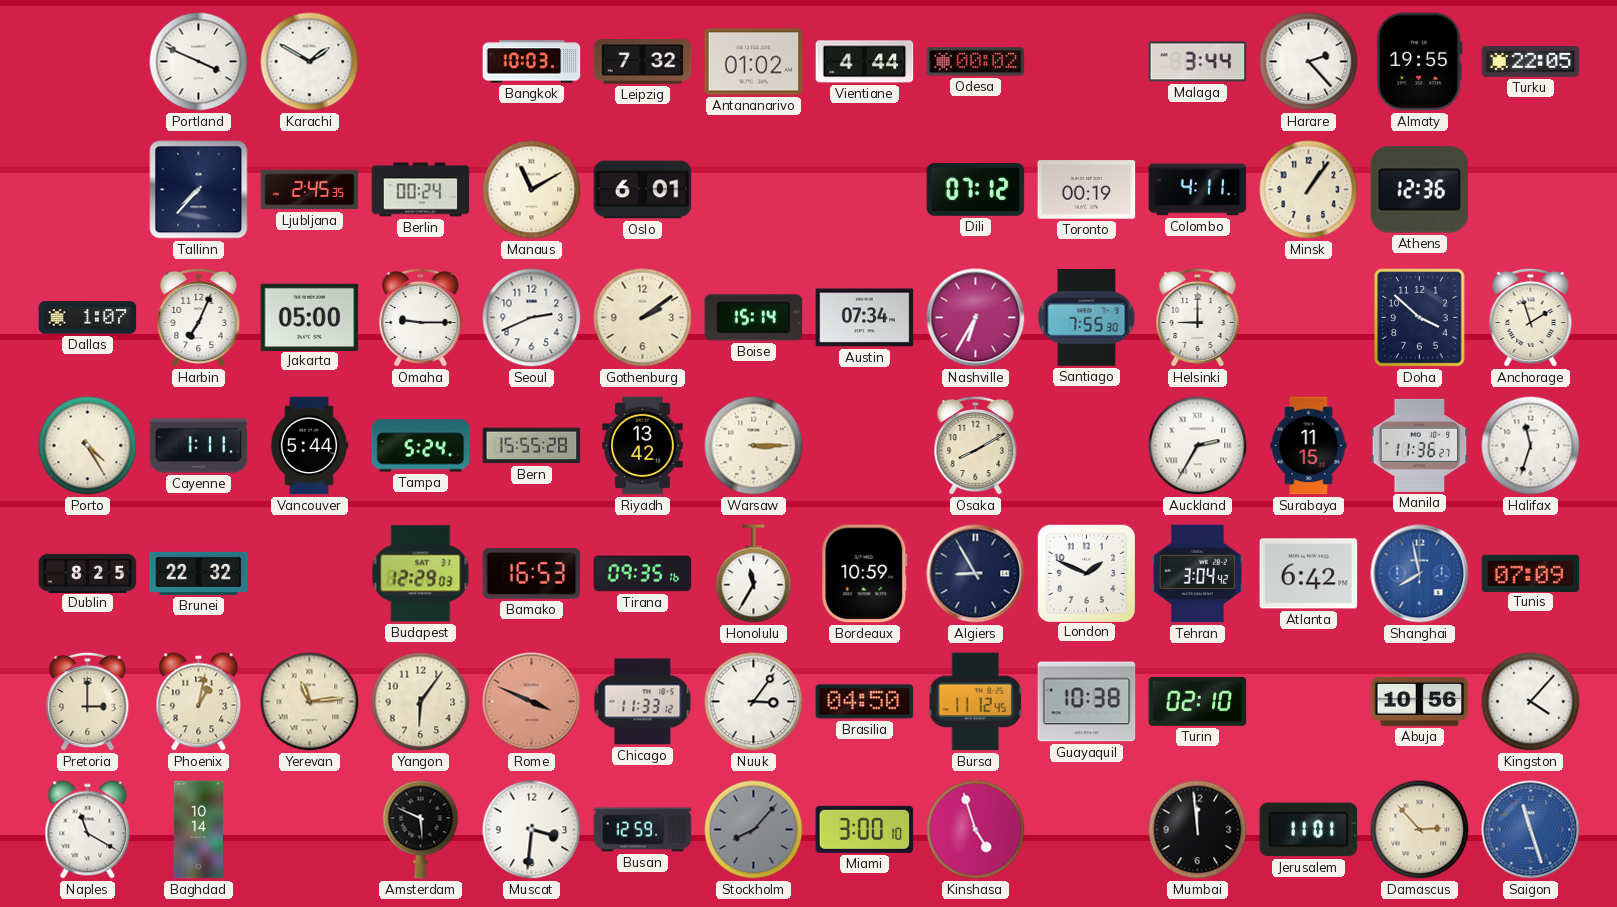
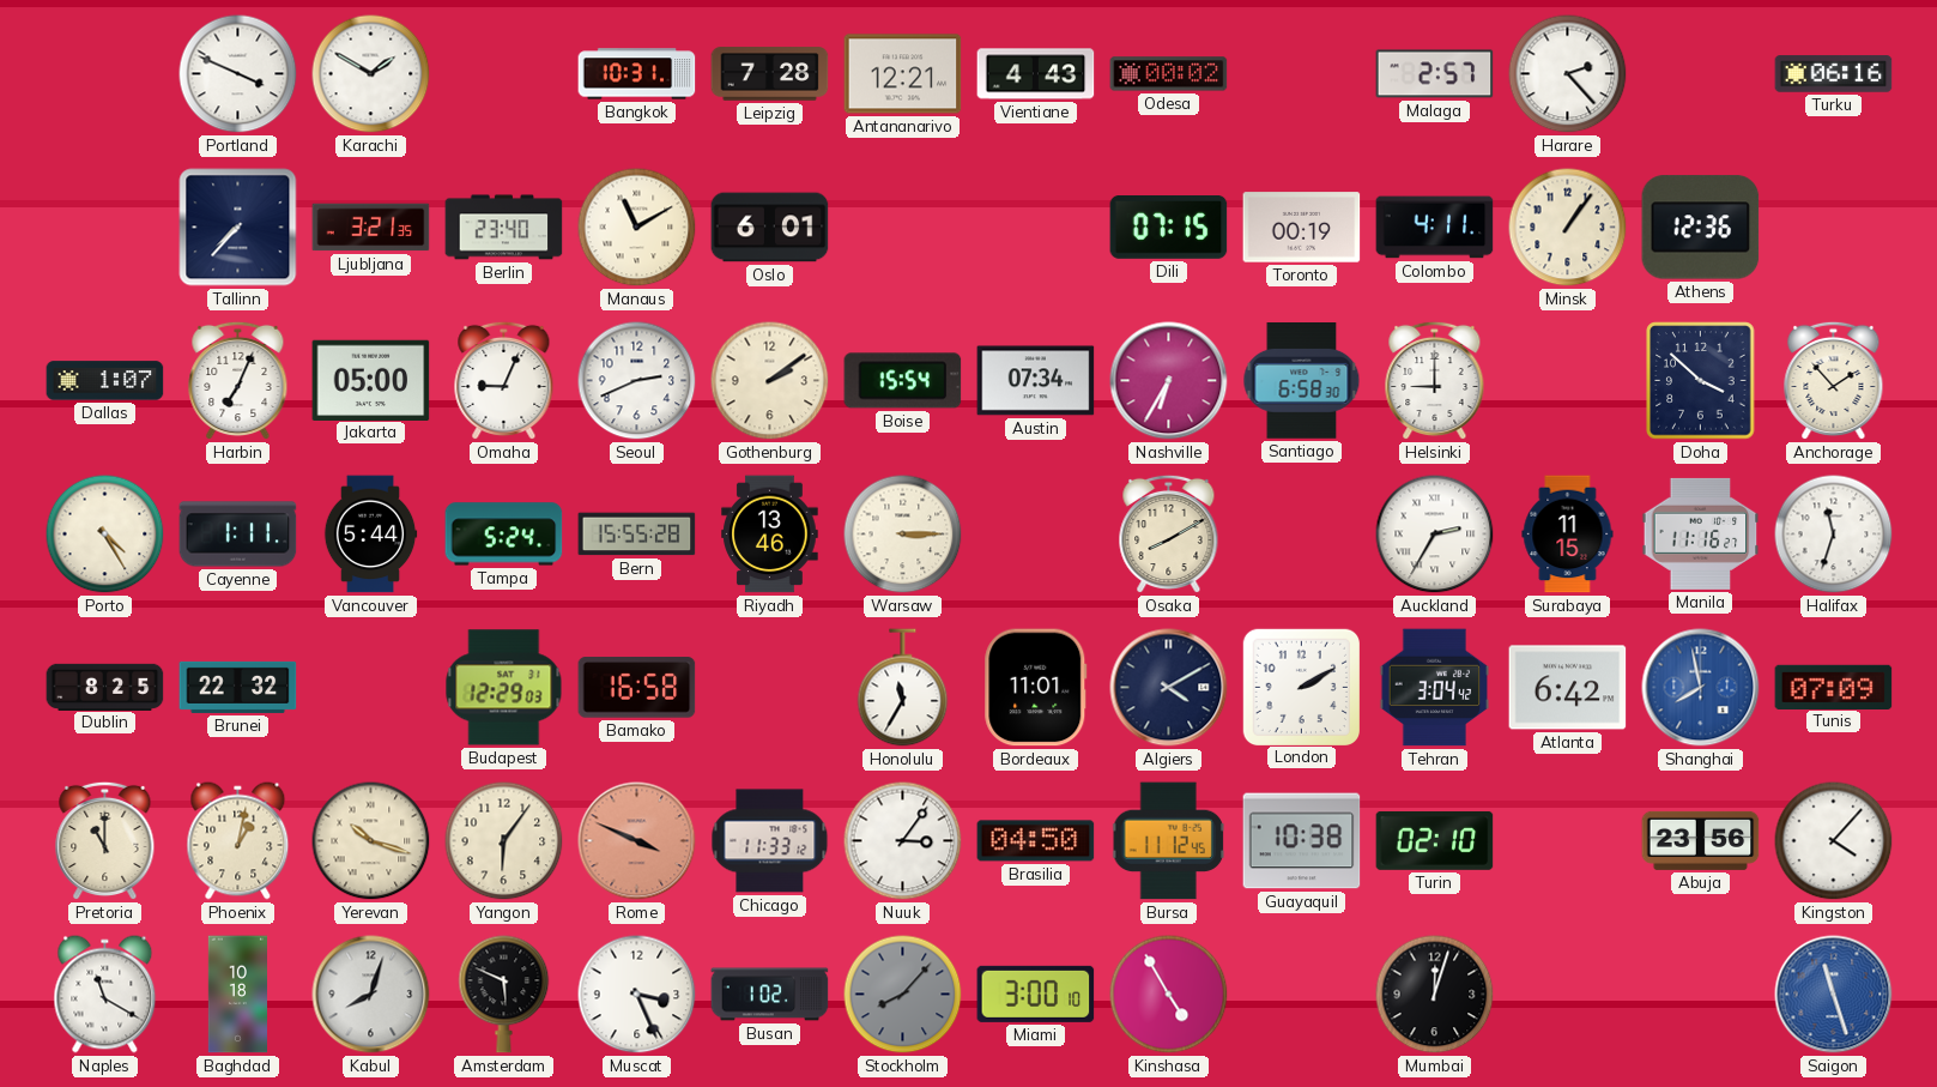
Bangkok: 10:03 -> 10:31
Leipzig: 7:32 -> 7:28
Antananarivo: 01:02 -> 12:21
Vientiane: 4:44 -> 4:43
Malaga: 3:44 -> 2:57
Almaty: 19:55 -> none
Turku: 22:05 -> 06:16
Ljubljana: 2:45 -> 3:21
Berlin: 00:24 -> 23:40
Dili: 07:12 -> 07:15
Omaha: 9:15 -> 9:04
Boise: 15:14 -> 15:54
Santiago: 7:55 -> 6:58
Anchorage: 1:57 -> 1:53
Riyadh: 13:42 -> 13:46
Manila: 11:36 -> 11:16
Bamako: 16:53 -> 16:58
Tirana: 09:35 -> none
Bordeaux: 10:59 -> 11:01
Algiers: 8:55 -> 4:10
London: 1:49 -> 2:10
Pretoria: 3:00 -> 11:00
Yerevan: 11:14 -> 10:18
Abuja: 10:56 -> 23:56
Baghdad: 10:14 -> 10:18
Kabul: none -> 8:03
Muscat: 3:31 -> 3:26
Busan: 12:59 -> 1:02
Kinshasa: 4:57 -> 4:55
Mumbai: 11:59 -> 12:03
Jerusalem: 11:01 -> none
Damascus: 2:53 -> none
